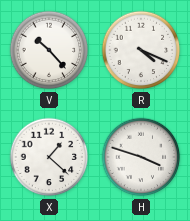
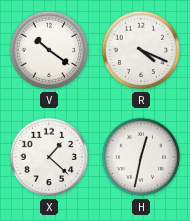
V: 10:23 -> 10:21
H: 3:48 -> 12:32
